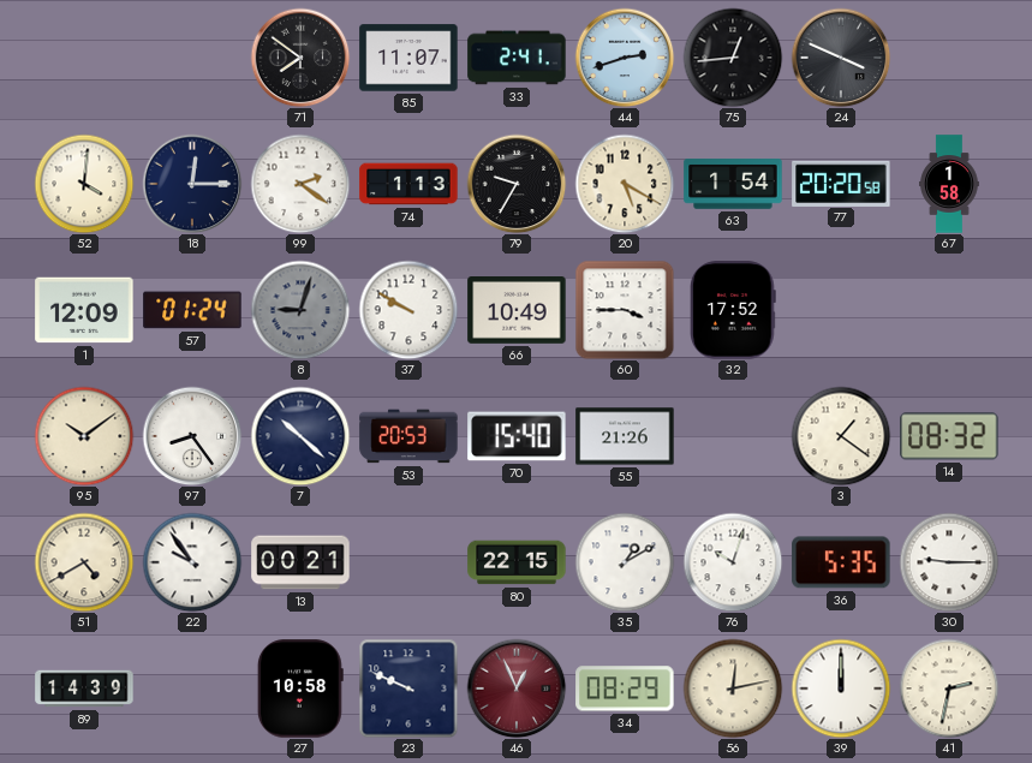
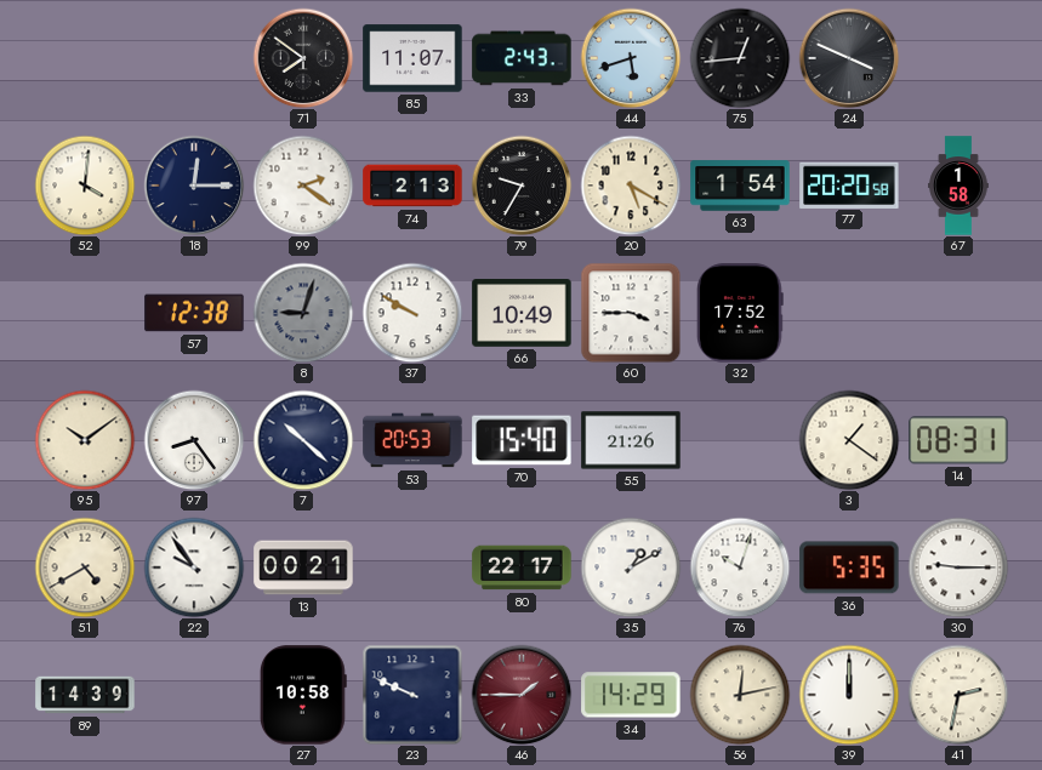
33: 2:41 -> 2:43
44: 2:42 -> 5:42
74: 1:13 -> 2:13
1: 12:09 -> none
57: 01:24 -> 12:38
14: 08:32 -> 08:31
80: 22:15 -> 22:17
46: 12:56 -> 1:45
34: 08:29 -> 14:29
